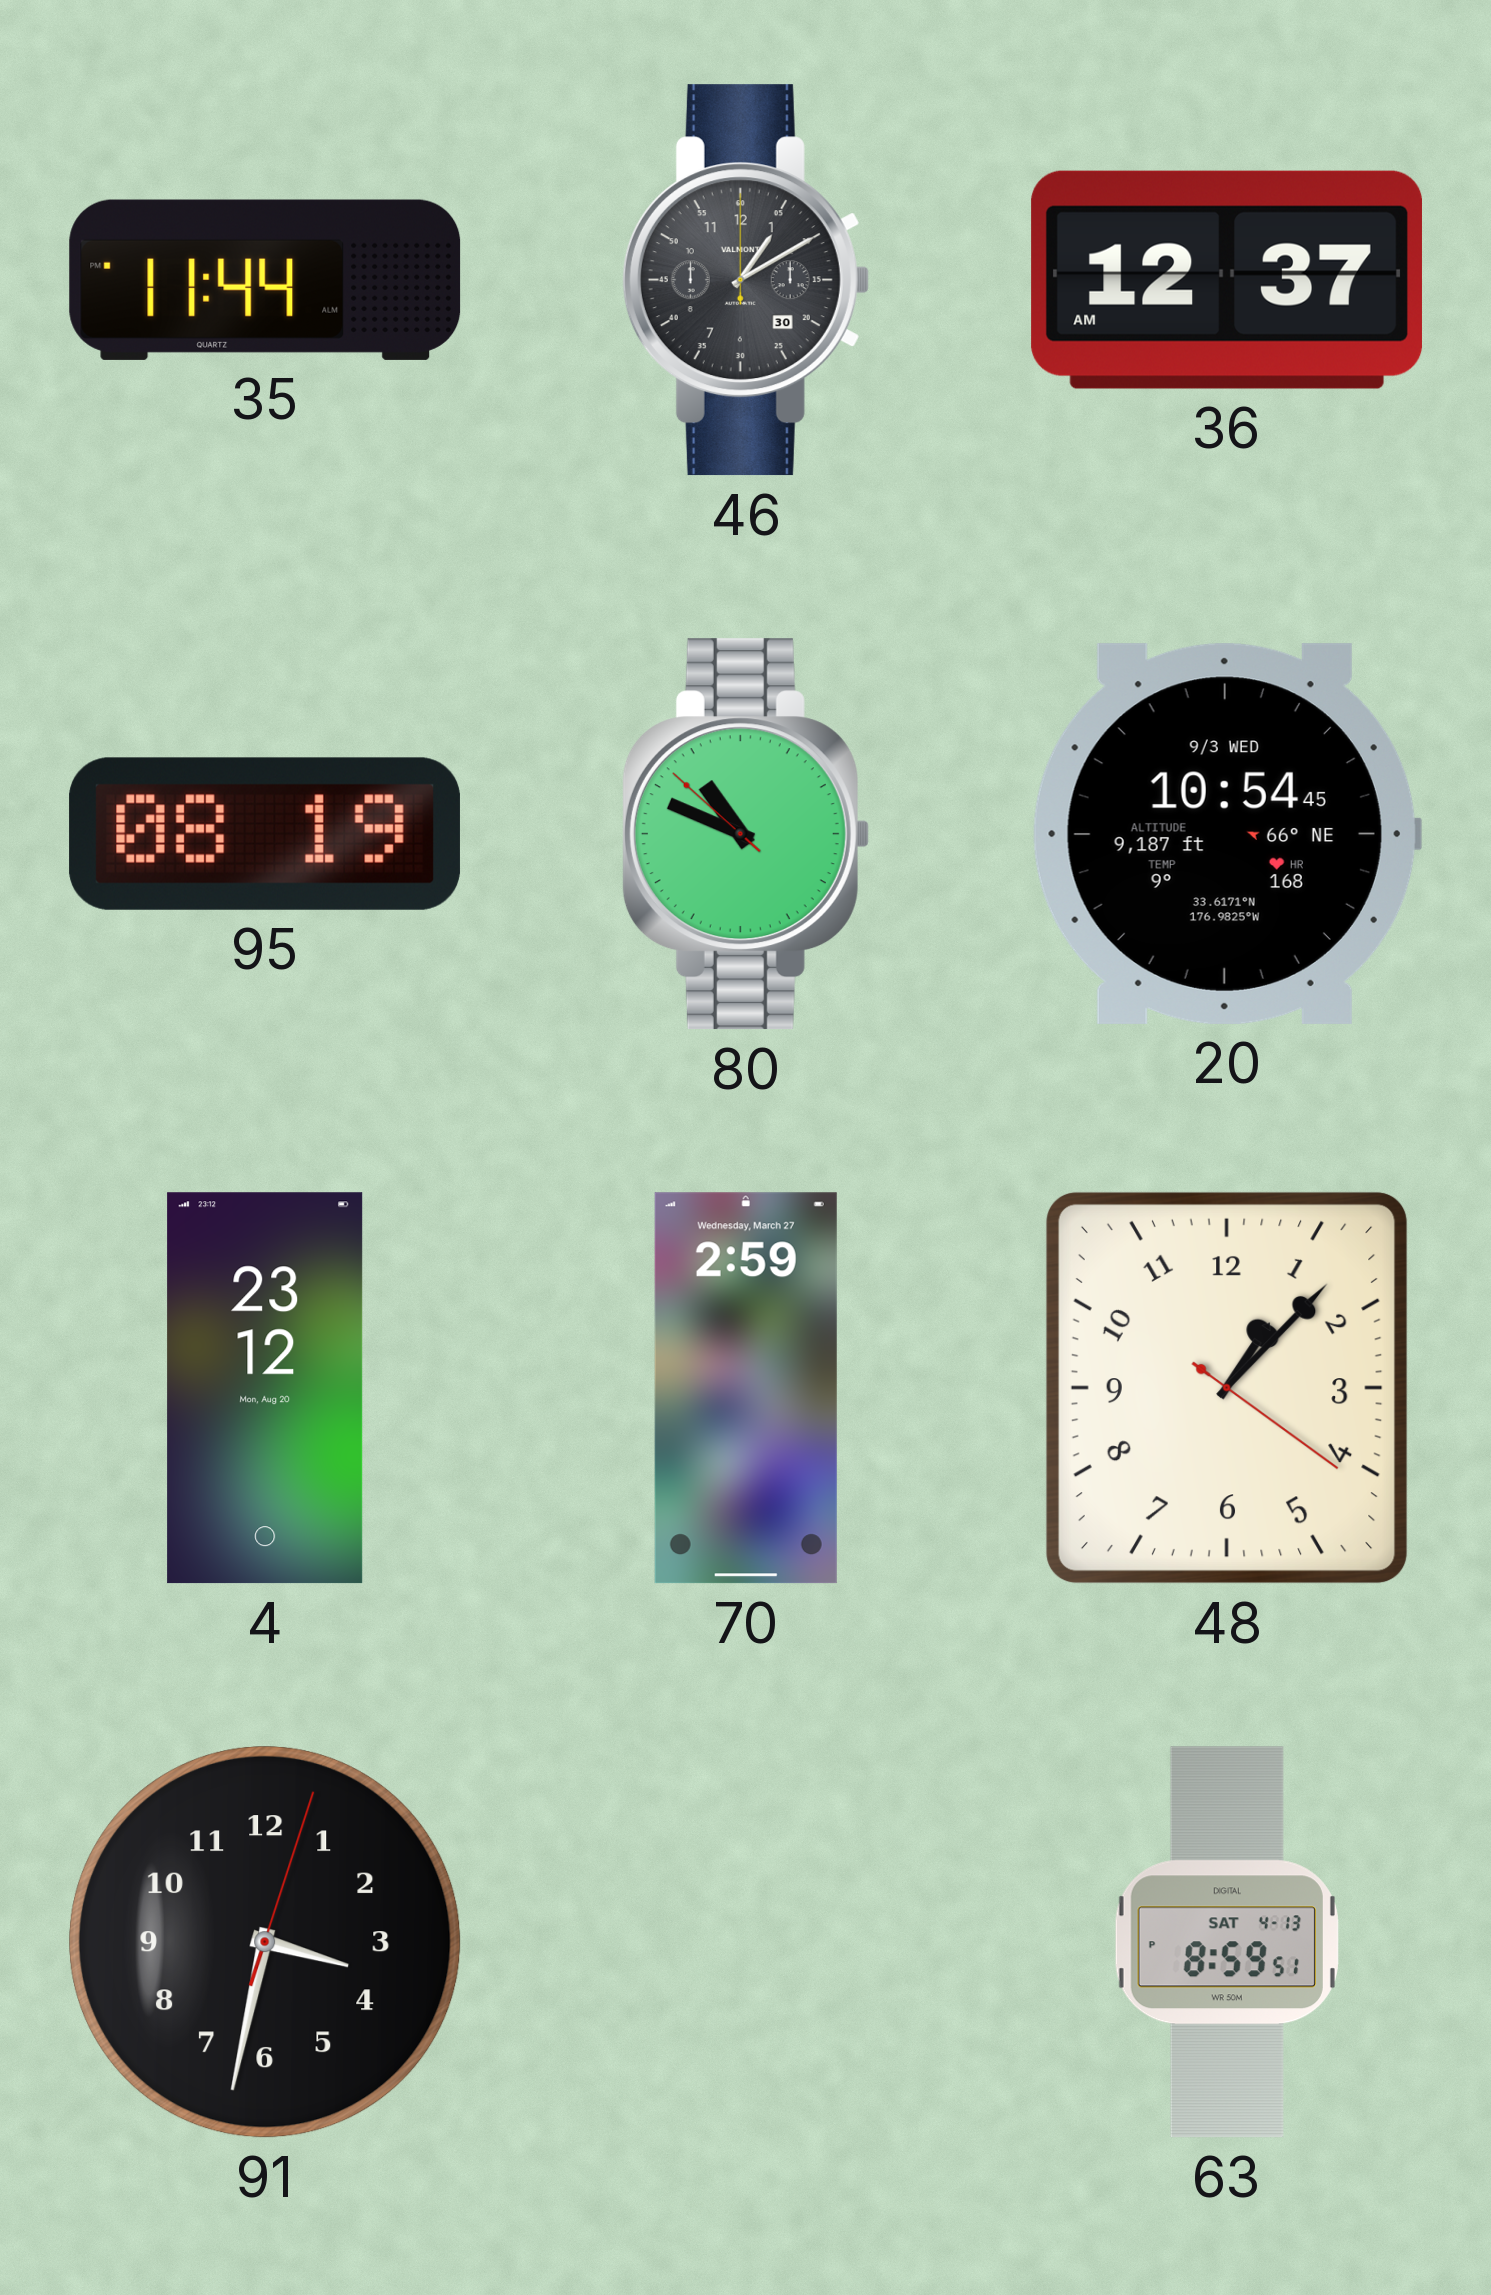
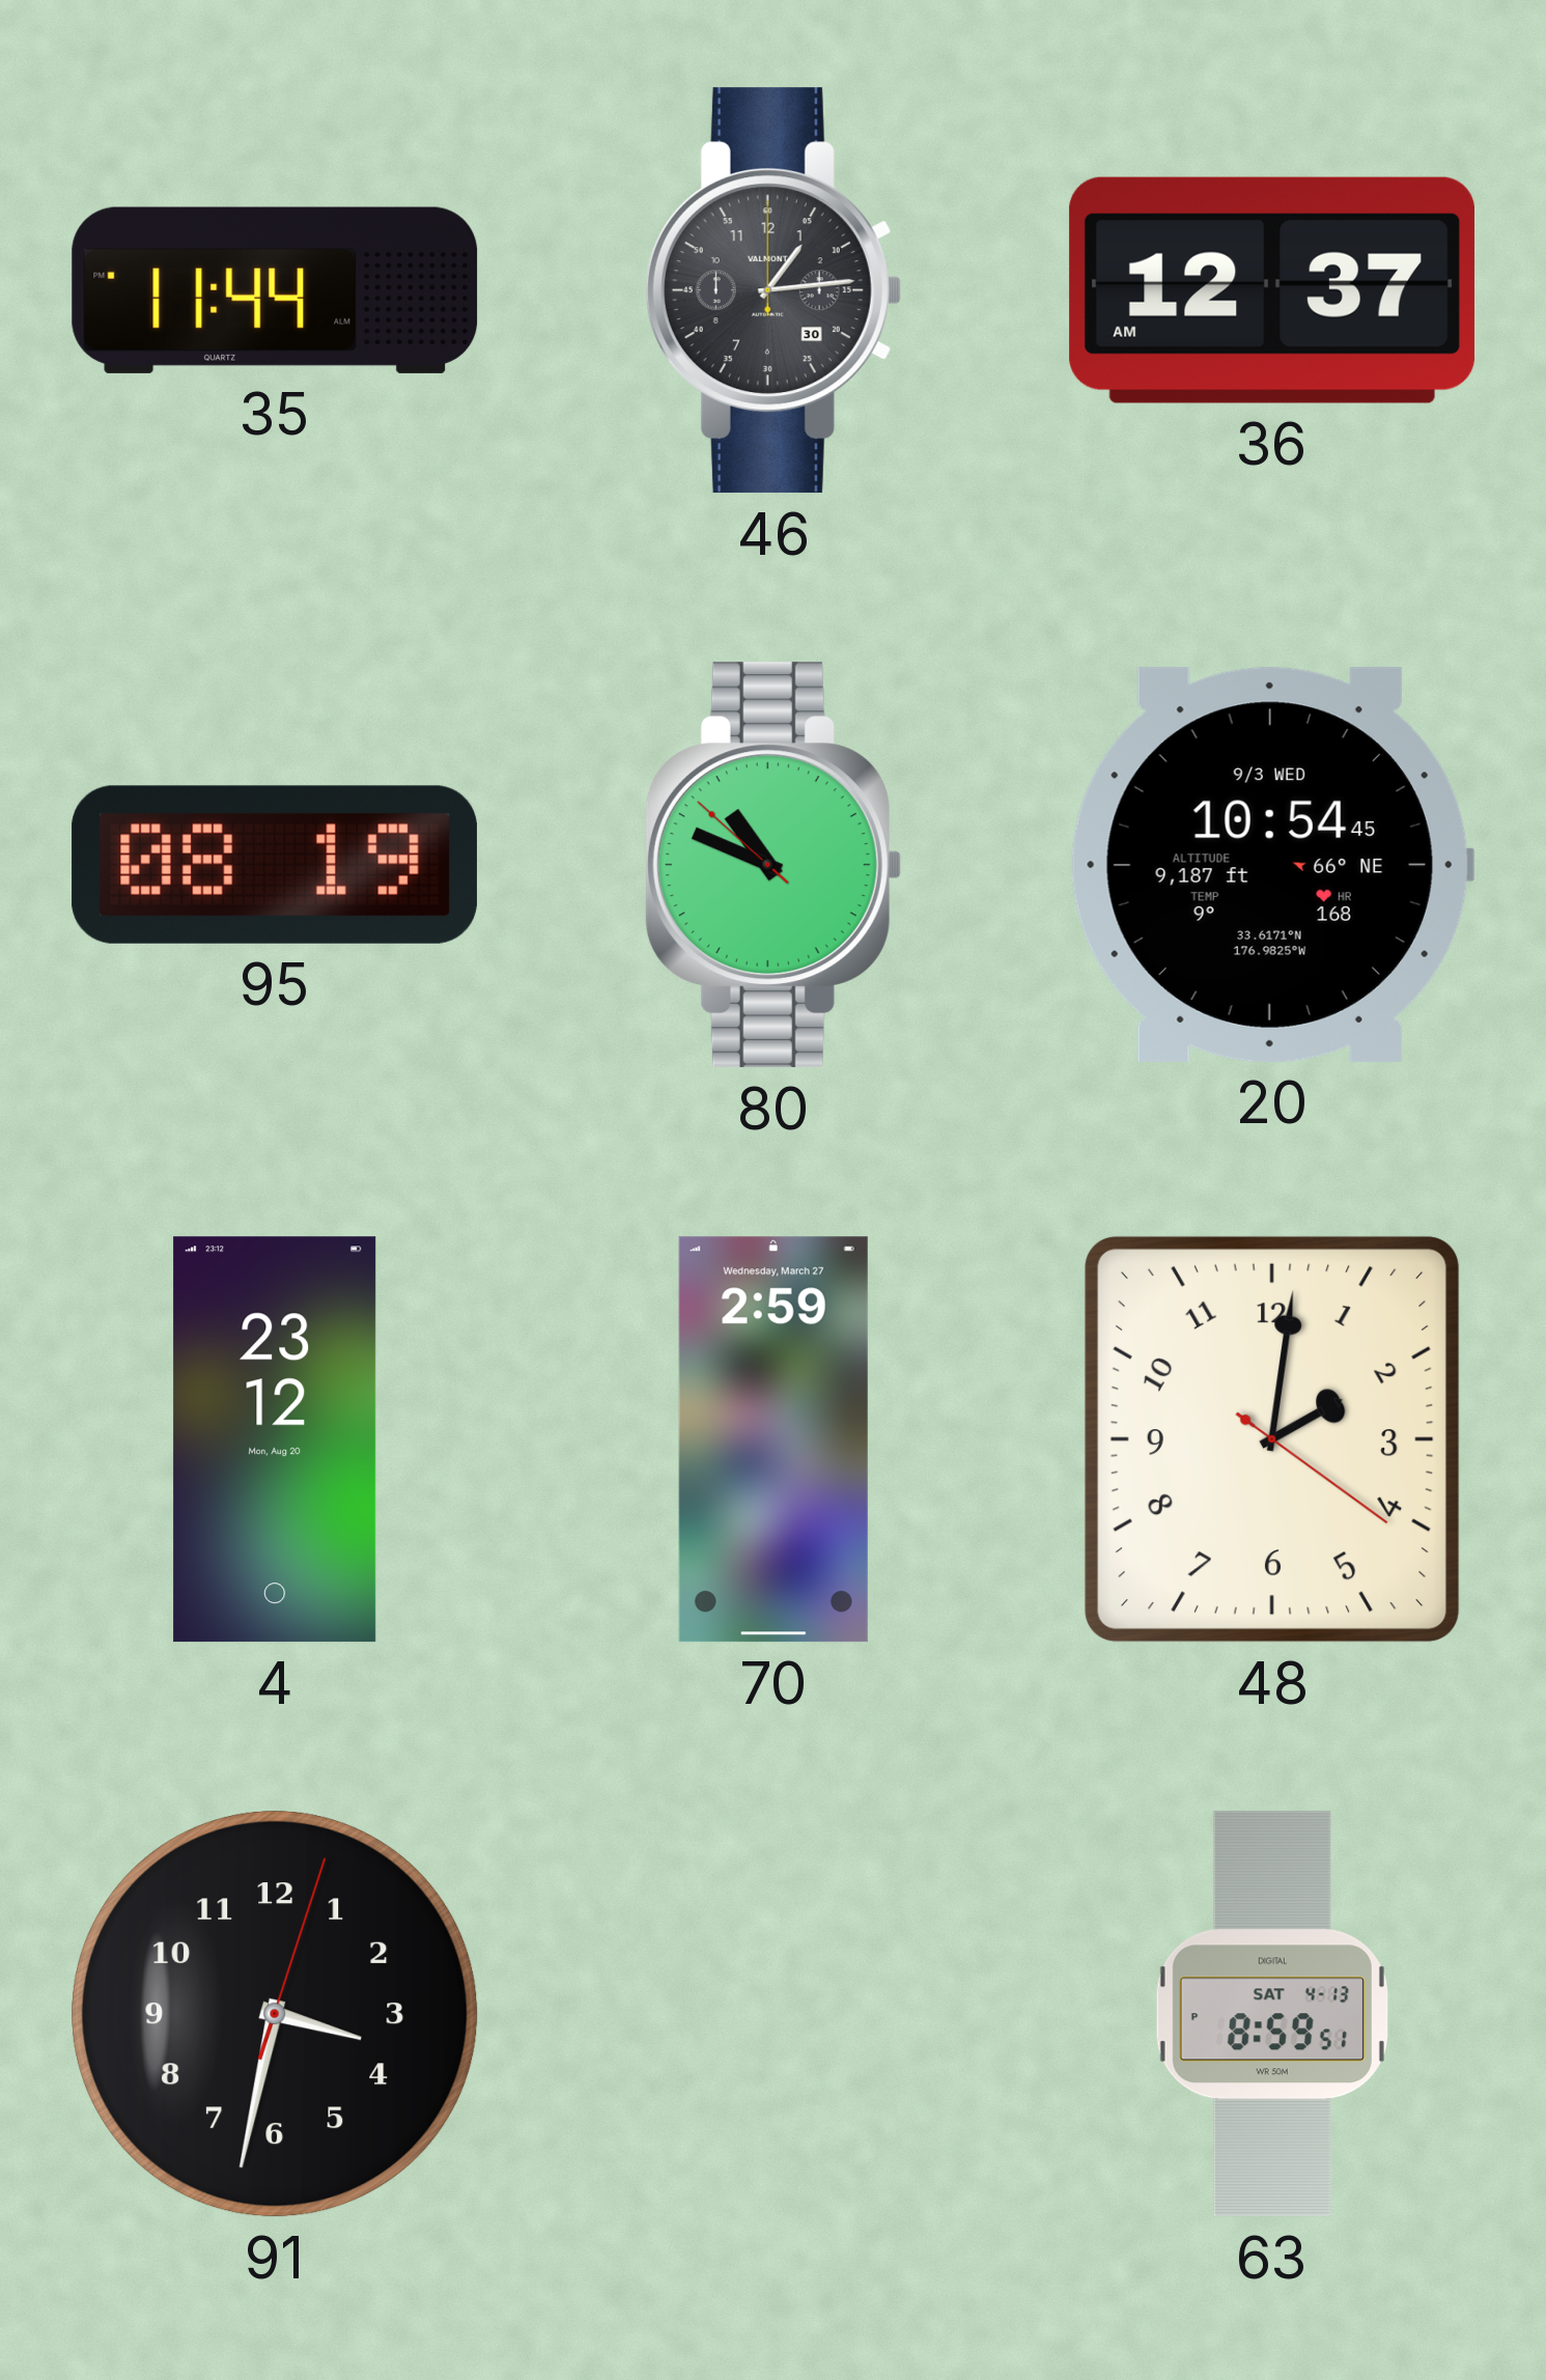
46: 1:10 -> 1:14
48: 1:07 -> 2:01
